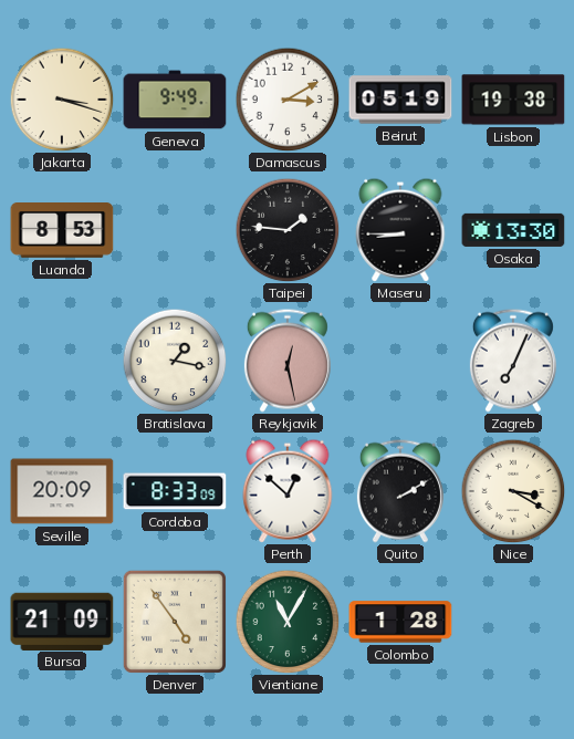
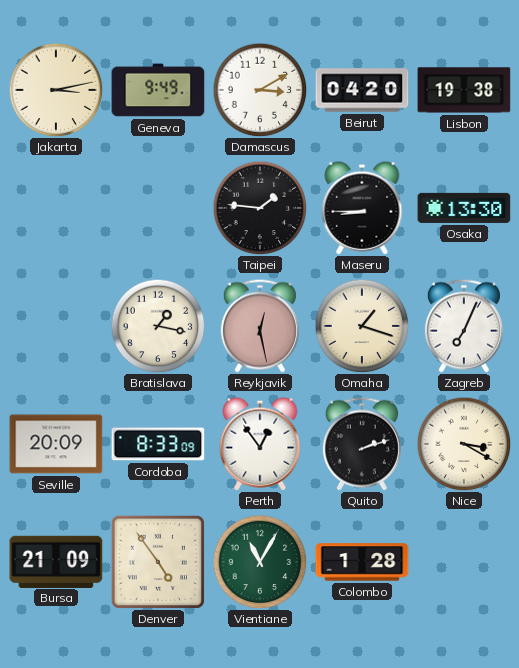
Jakarta: 3:18 -> 3:13
Beirut: 05:19 -> 04:20
Luanda: 8:53 -> none
Omaha: none -> 1:18
Perth: 12:52 -> 12:54
Quito: 2:10 -> 2:12
